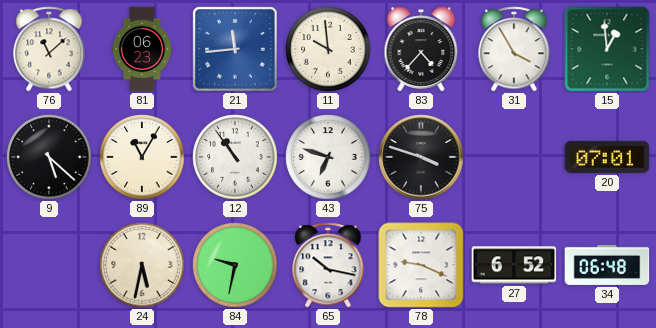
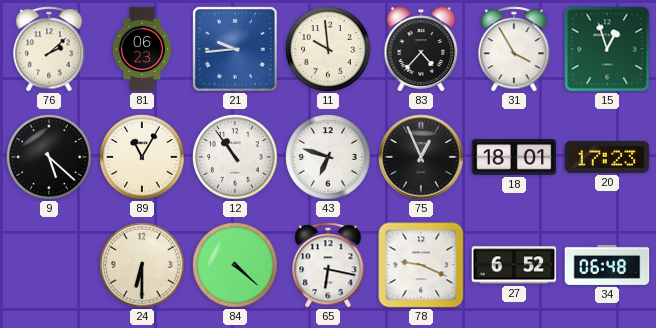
76: 11:08 -> 2:08
21: 11:44 -> 9:44
15: 12:59 -> 12:57
75: 3:48 -> 12:56
18: none -> 18:01
20: 07:01 -> 17:23
24: 5:32 -> 6:30
84: 9:32 -> 4:22
65: 10:17 -> 6:17
